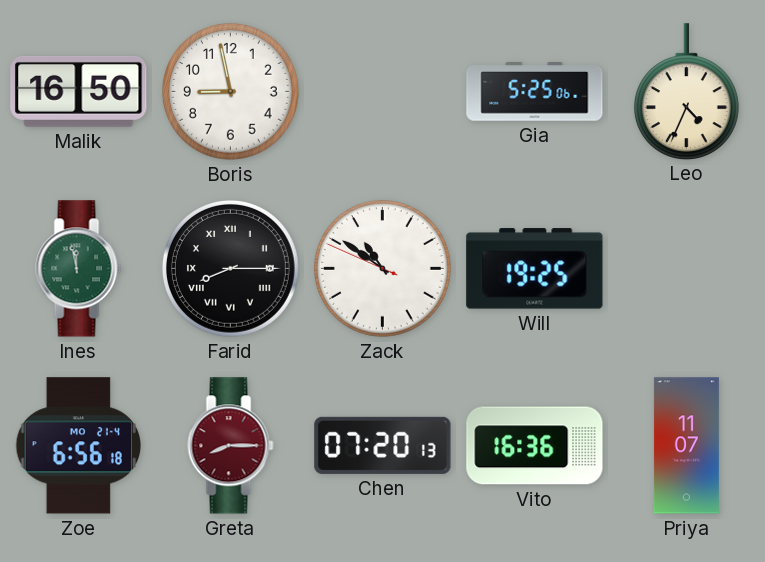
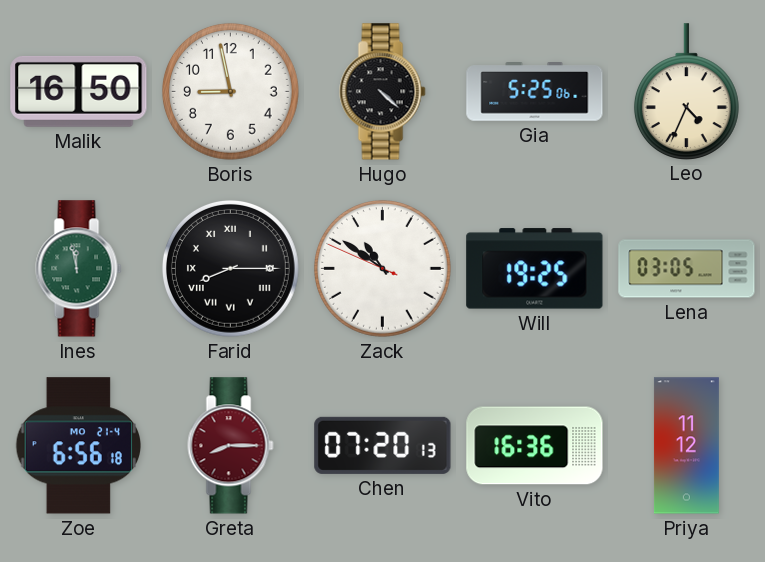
Hugo: none -> 4:22
Lena: none -> 03:05
Priya: 11:07 -> 11:12
